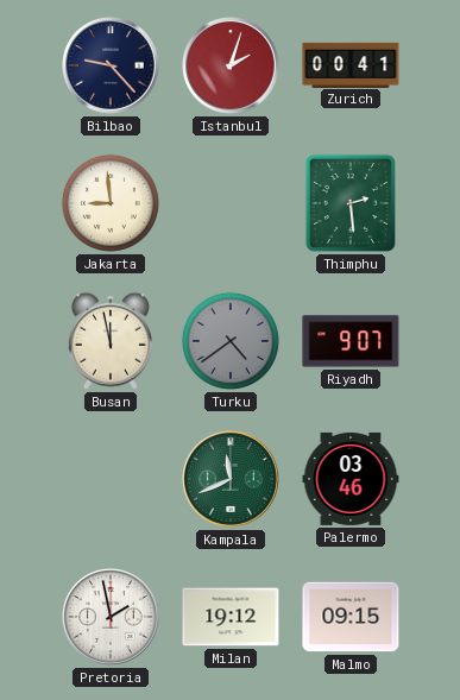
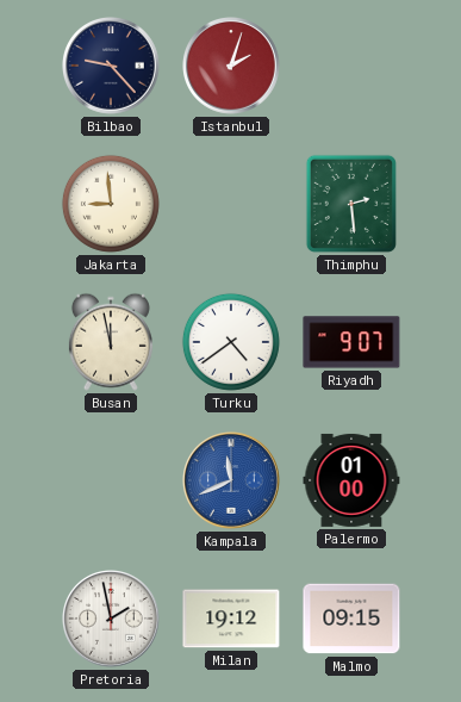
Zurich: 00:41 -> none
Turku dial: grey -> white
Kampala dial: green -> blue
Palermo: 03:46 -> 01:00
